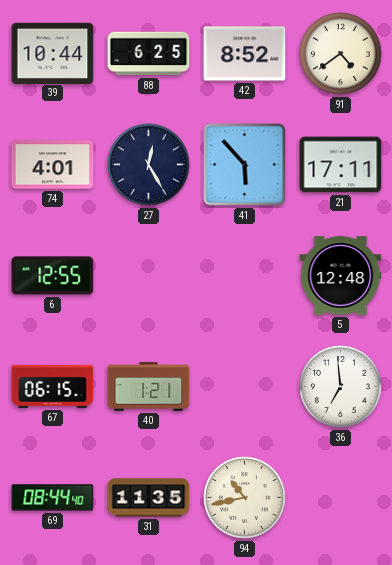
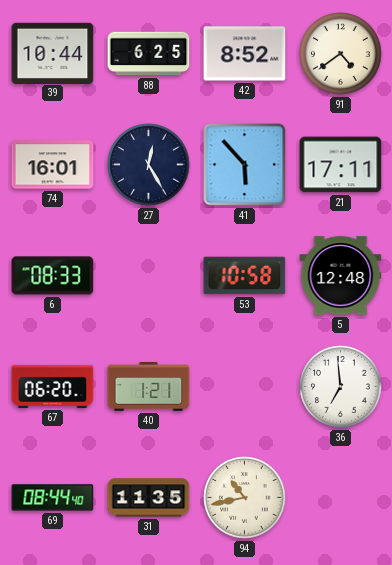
74: 4:01 -> 16:01
6: 12:55 -> 08:33
53: none -> 10:58
67: 06:15 -> 06:20
